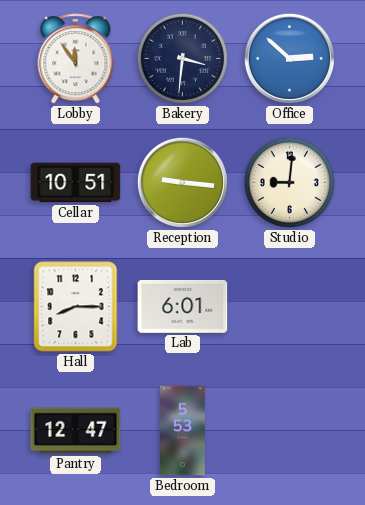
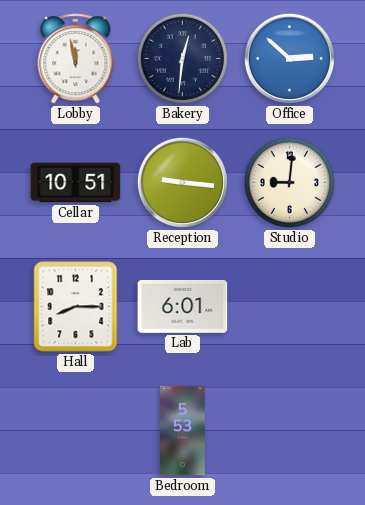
Lobby: 11:54 -> 11:58
Bakery: 3:31 -> 12:31
Pantry: 12:47 -> none
